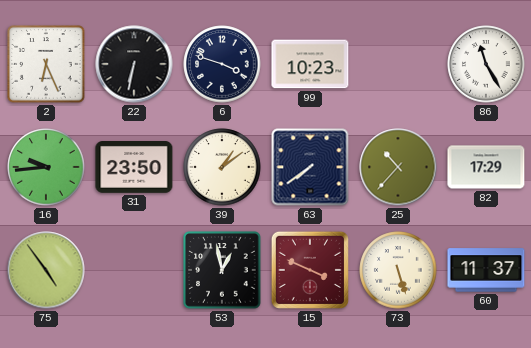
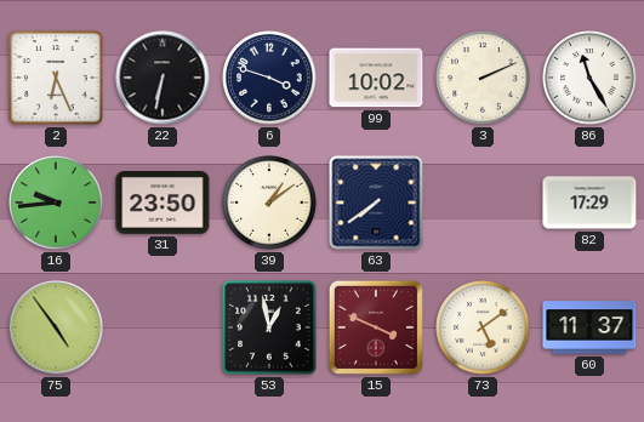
99: 10:23 -> 10:02
3: none -> 2:11
25: 10:37 -> none
73: 5:27 -> 5:09
